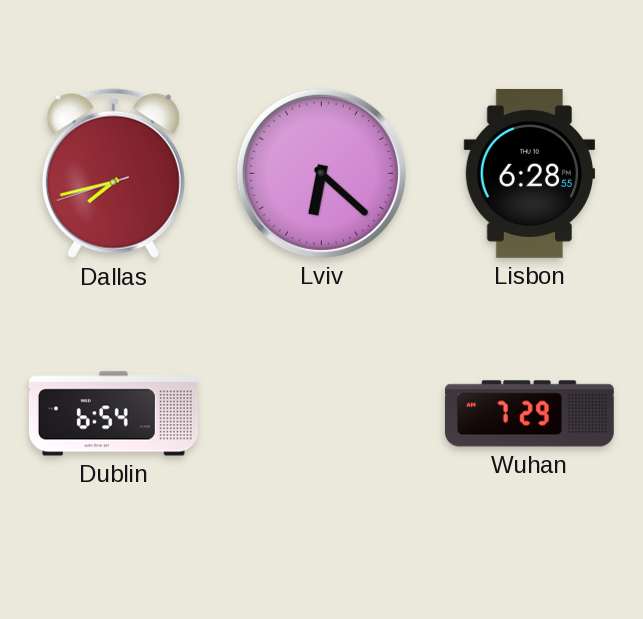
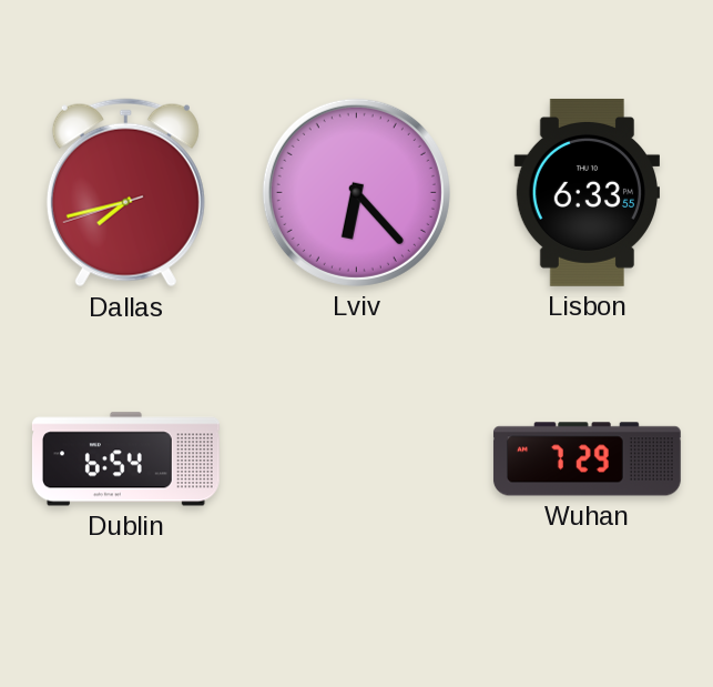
Lviv: 6:22 -> 6:23
Lisbon: 6:28 -> 6:33
